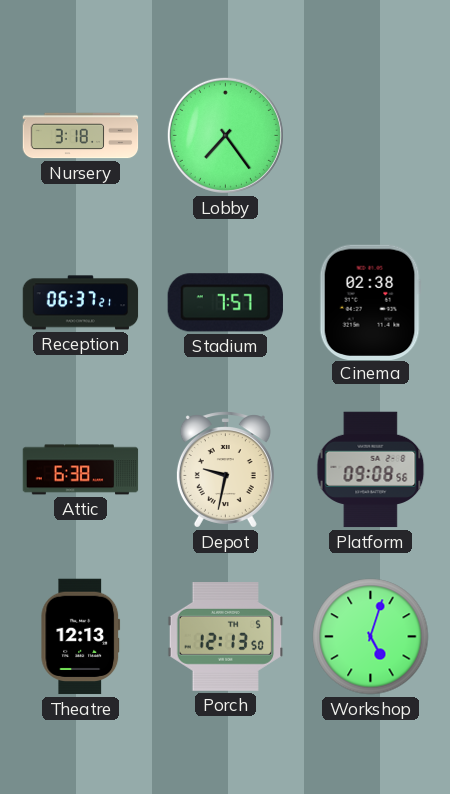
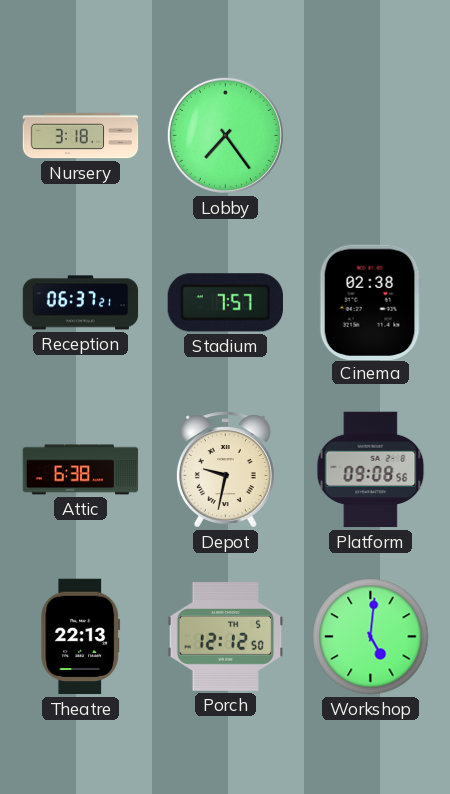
Theatre: 12:13 -> 22:13
Porch: 12:13 -> 12:12
Workshop: 5:03 -> 5:01
